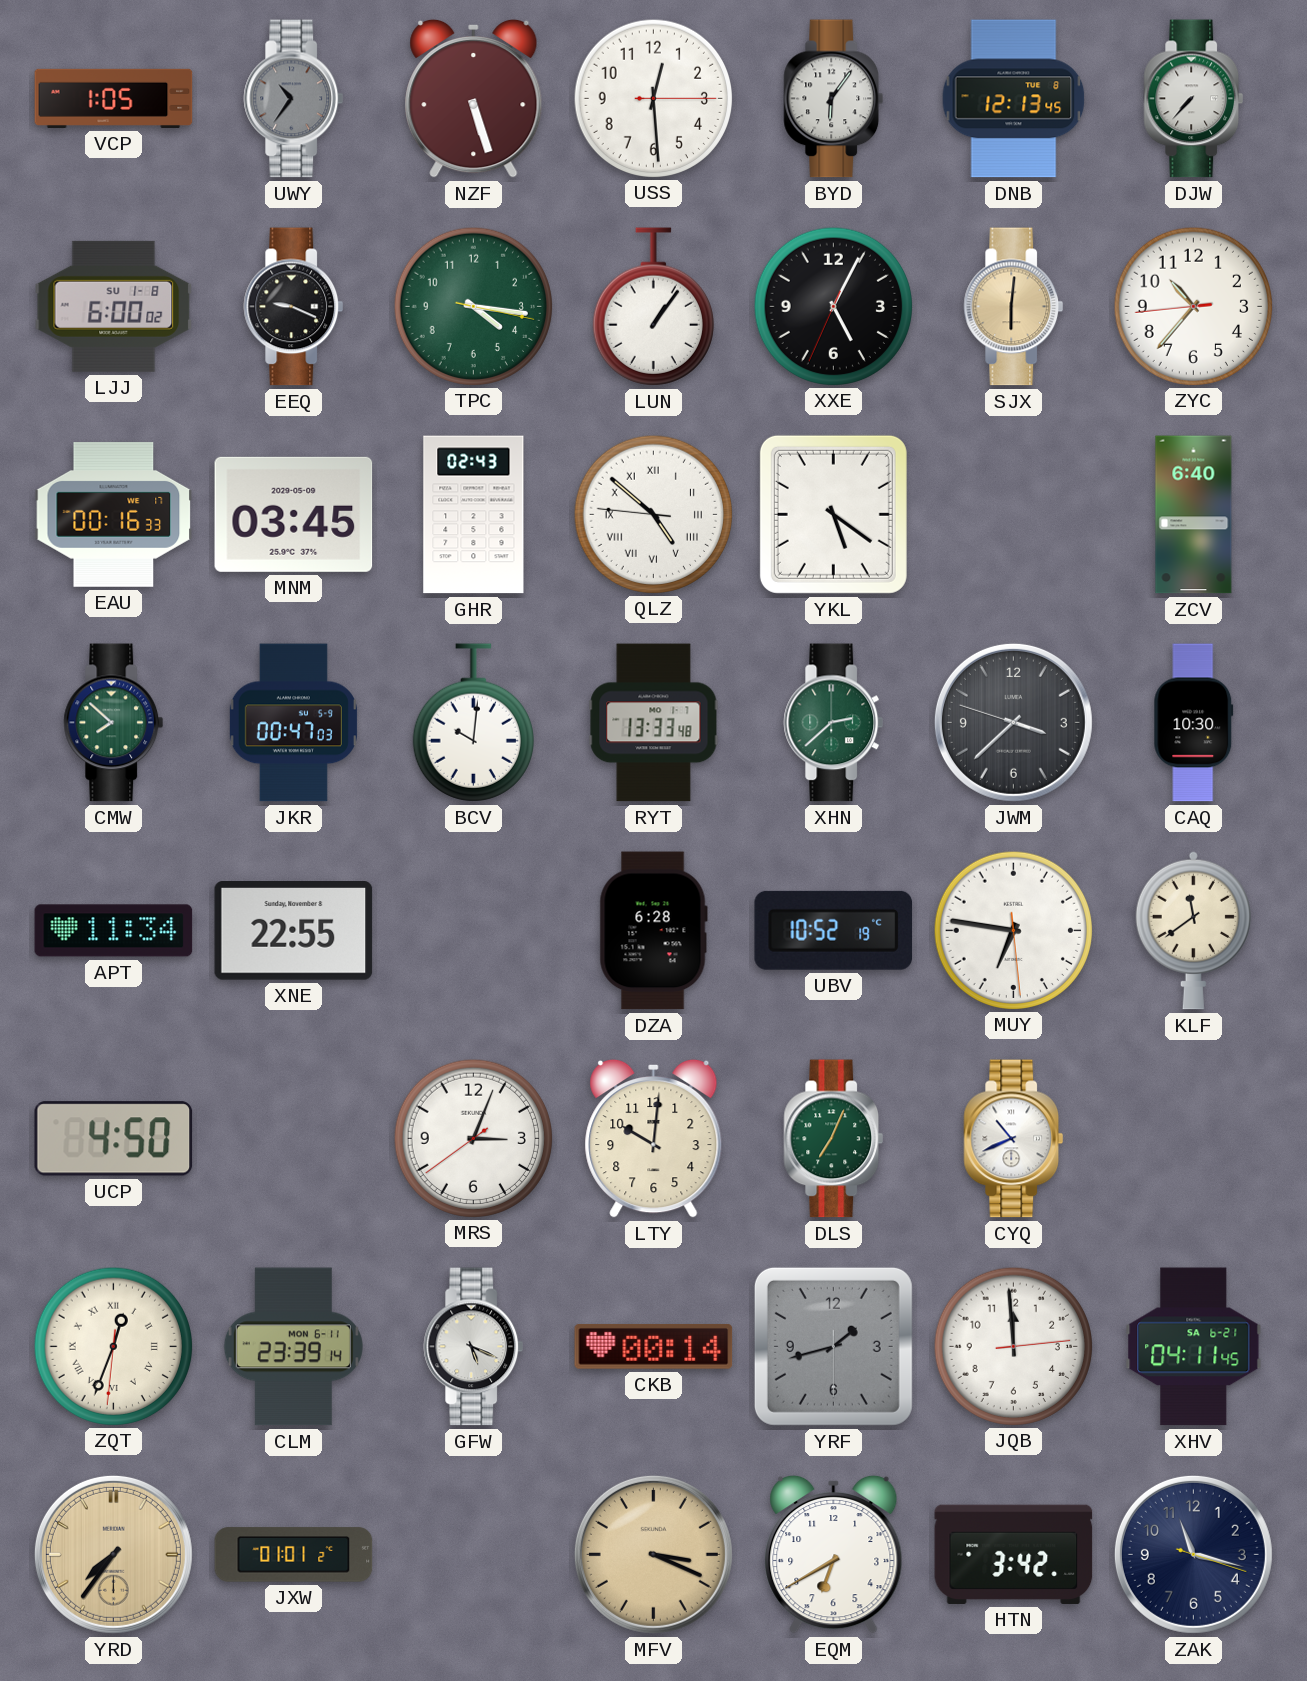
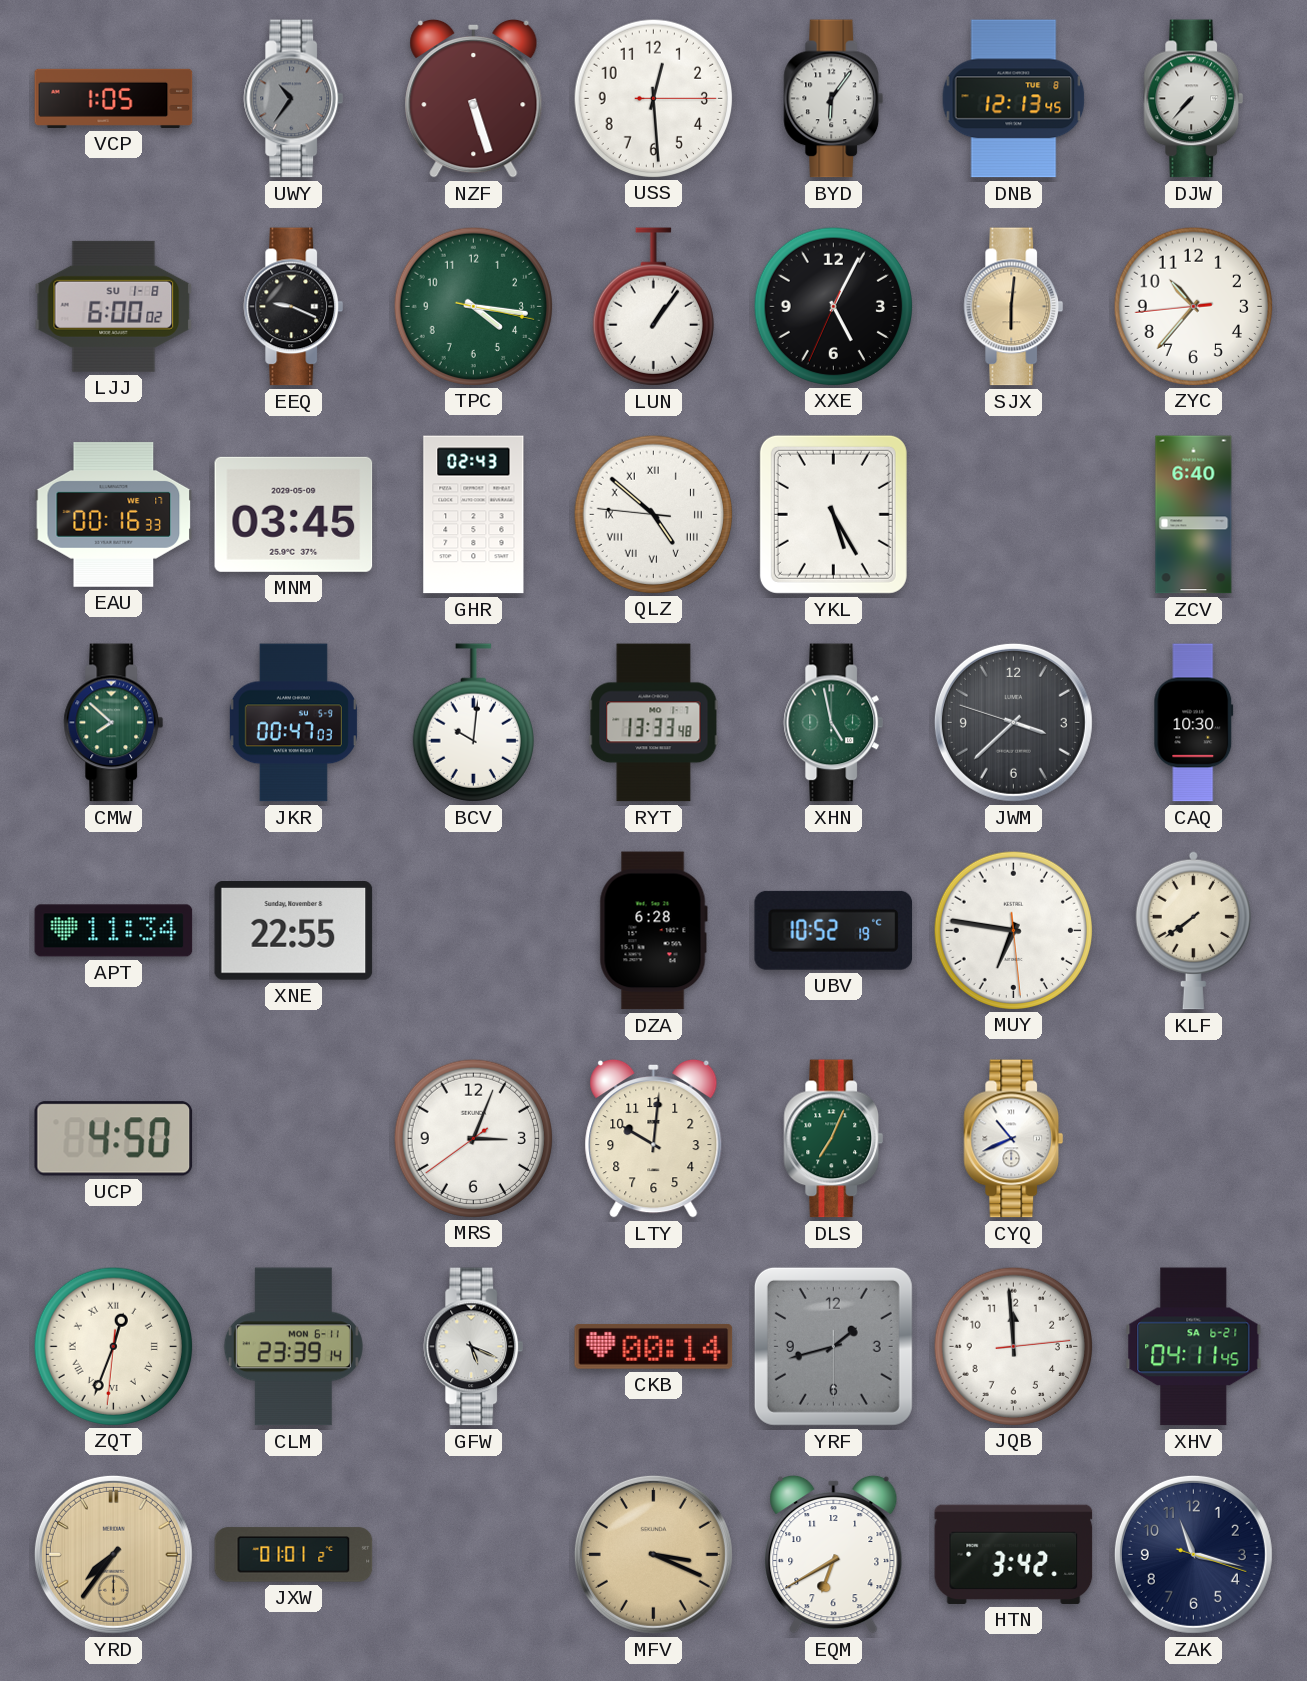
YKL: 5:21 -> 5:25
XHN: 2:38 -> 4:58
KLF: 11:39 -> 7:39
